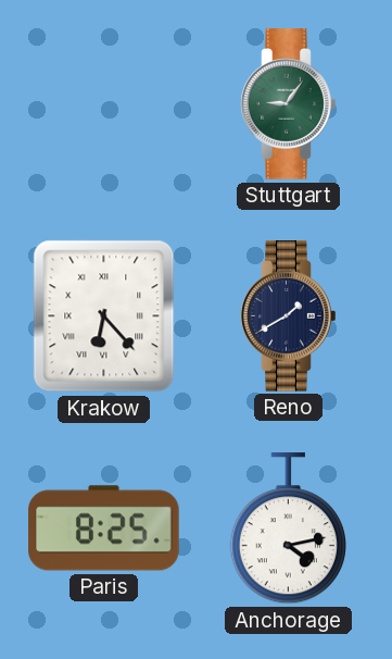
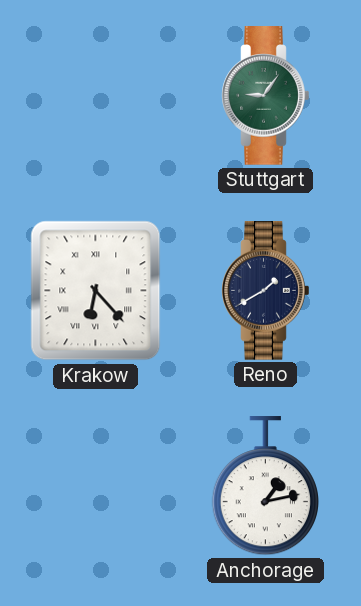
Paris: 8:25 -> none
Anchorage: 4:13 -> 1:13
